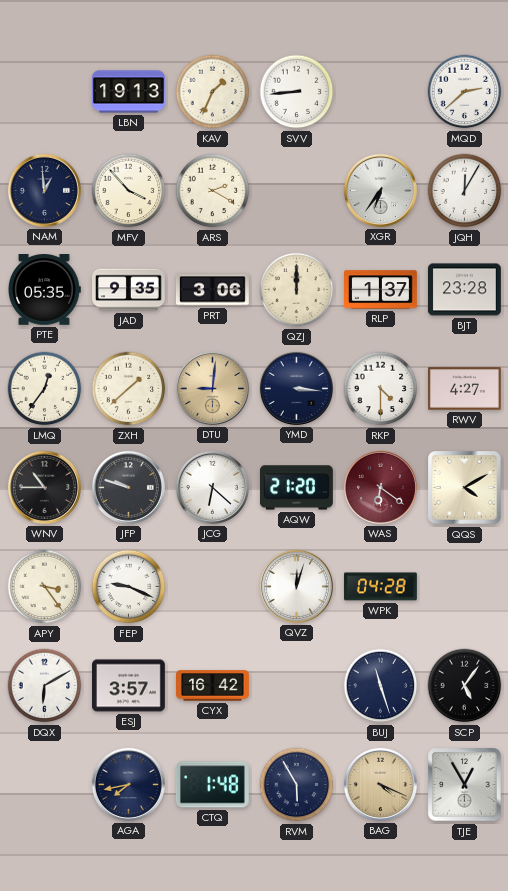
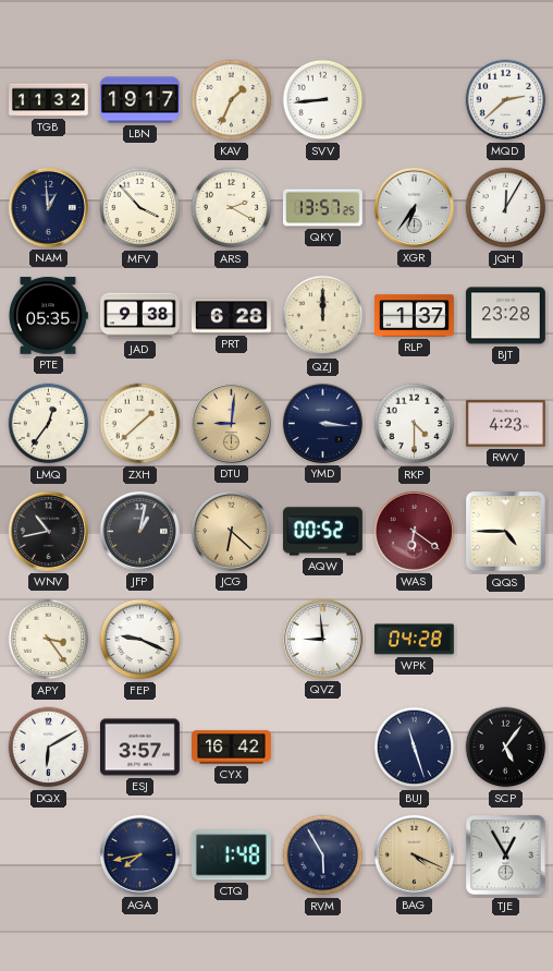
TGB: none -> 11:32
LBN: 19:13 -> 19:17
QKY: none -> 13:57
JAD: 9:35 -> 9:38
PRT: 3:06 -> 6:28
RWV: 4:27 -> 4:23
WNV: 10:45 -> 10:43
JFP: 9:48 -> 1:02
JCG dial: white -> champagne
AQW: 21:20 -> 00:52
QQS: 4:10 -> 4:45
QVZ: 12:03 -> 8:59
